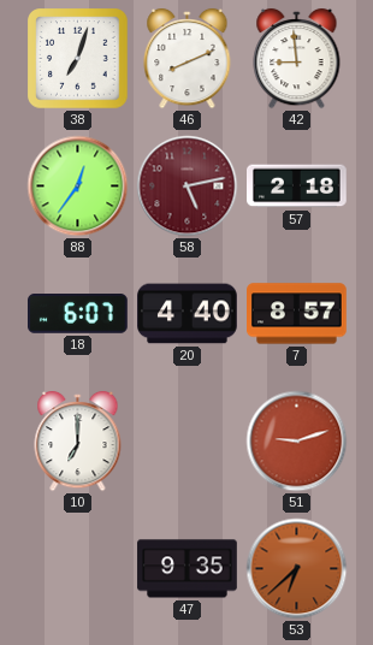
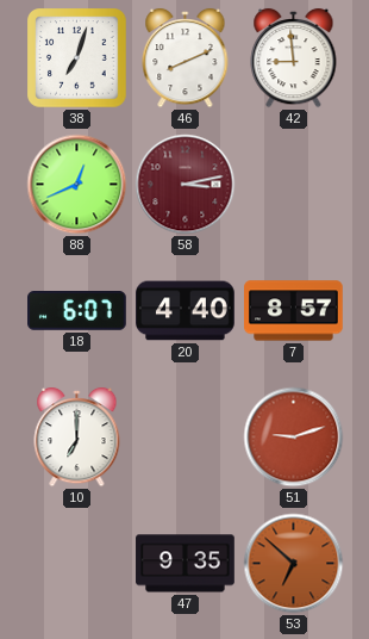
88: 12:36 -> 12:41
58: 5:13 -> 3:13
57: 2:18 -> none
53: 6:38 -> 6:52
